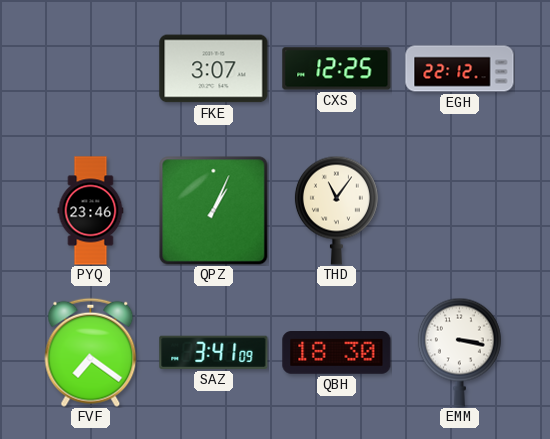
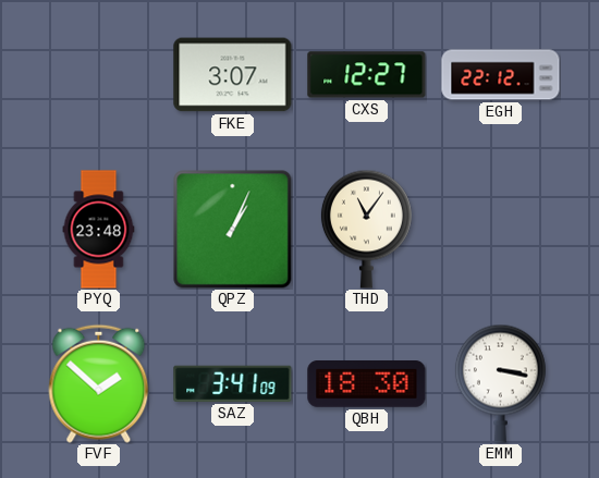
CXS: 12:25 -> 12:27
PYQ: 23:46 -> 23:48
FVF: 7:21 -> 1:52
